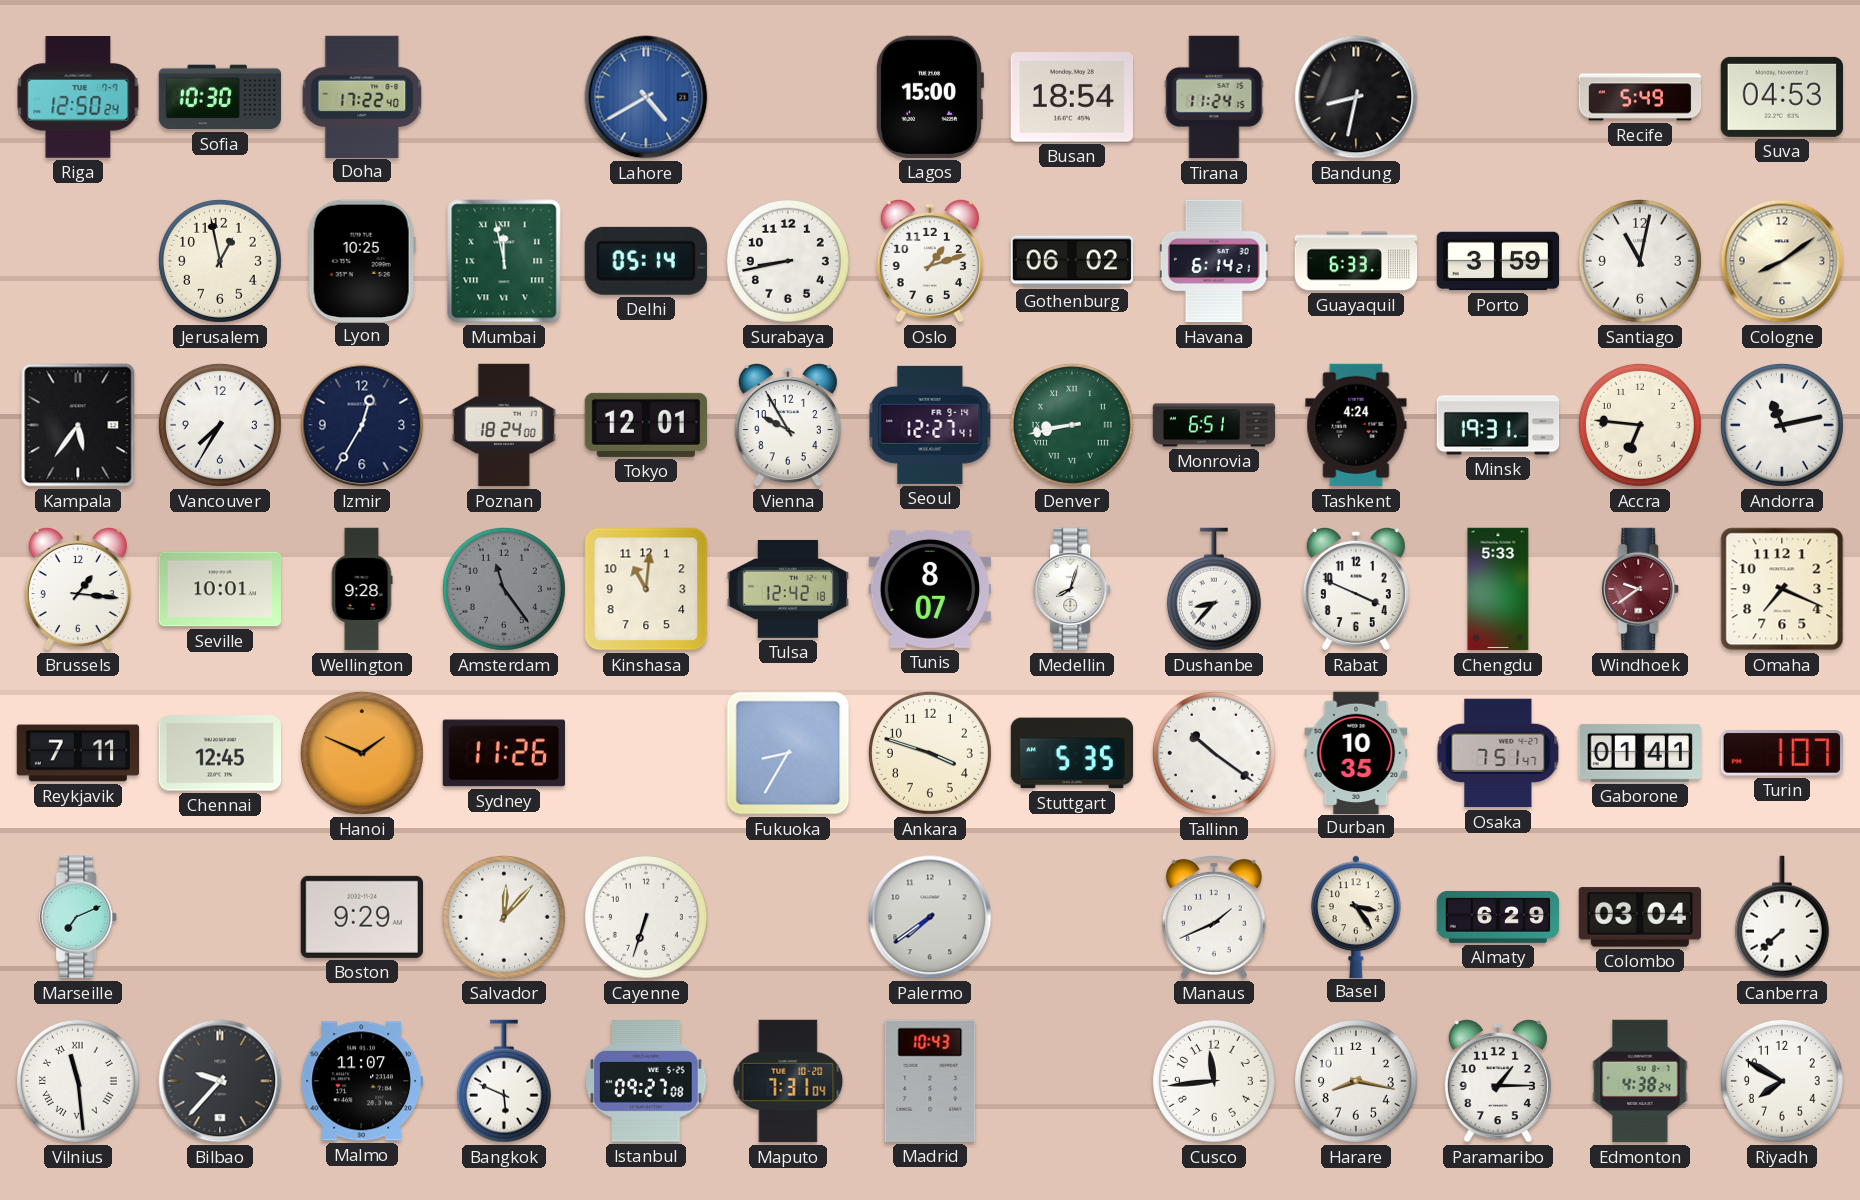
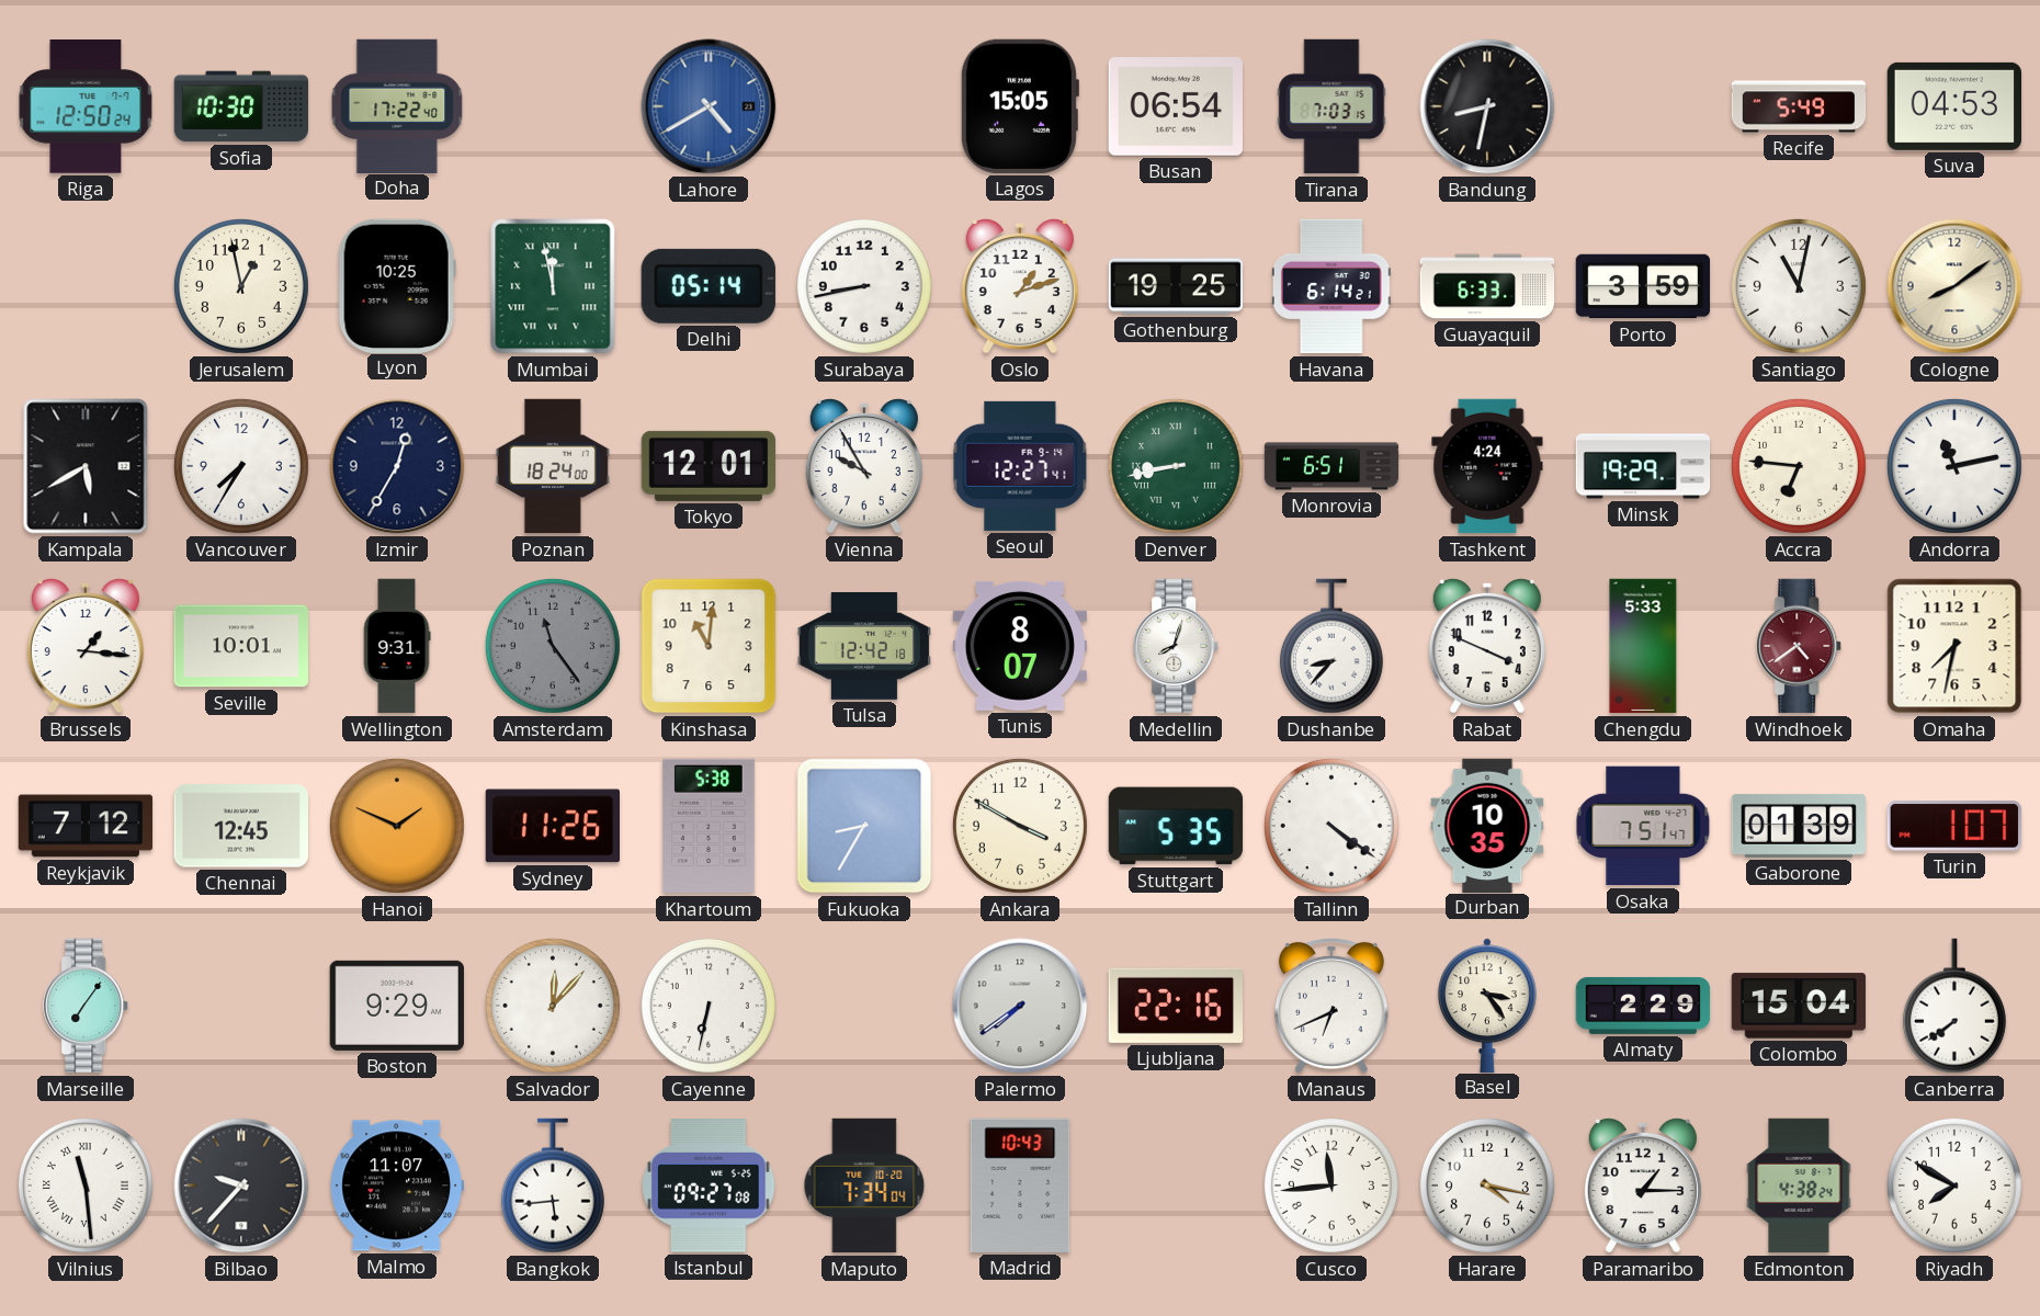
Lagos: 15:00 -> 15:05
Busan: 18:54 -> 06:54
Tirana: 11:24 -> 7:03
Gothenburg: 06:02 -> 19:25
Kampala: 5:36 -> 5:40
Minsk: 19:31 -> 19:29
Wellington: 9:28 -> 9:31
Windhoek: 9:39 -> 4:39
Omaha: 7:19 -> 7:32
Reykjavik: 7:11 -> 7:12
Khartoum: none -> 5:38
Ankara: 3:48 -> 3:50
Tallinn: 10:21 -> 4:21
Gaborone: 01:41 -> 01:39
Marseille: 7:11 -> 7:06
Cayenne: 6:33 -> 6:32
Ljubljana: none -> 22:16
Manaus: 1:41 -> 6:41
Almaty: 6:29 -> 2:29
Colombo: 03:04 -> 15:04
Canberra: 7:38 -> 7:39
Bangkok: 5:49 -> 5:44
Maputo: 7:31 -> 7:34
Harare: 8:17 -> 4:17
